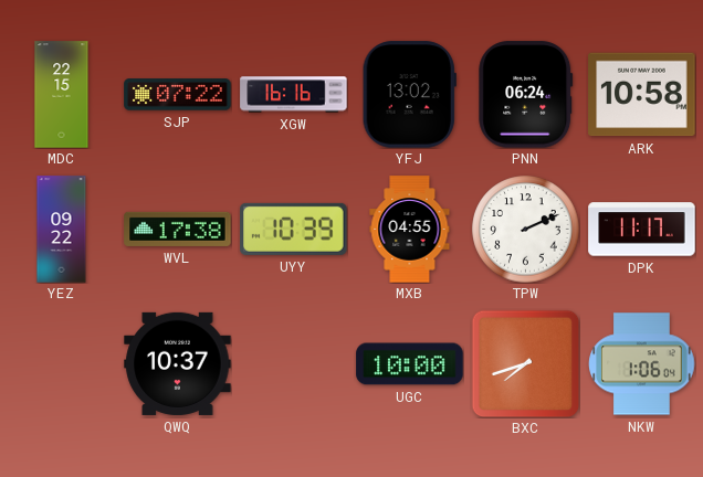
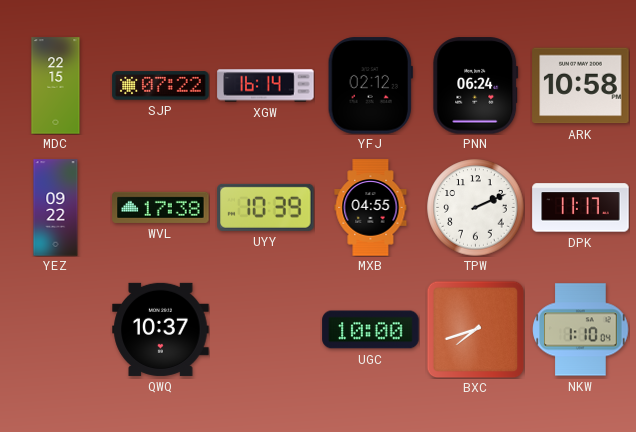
XGW: 16:16 -> 16:14
YFJ: 13:02 -> 02:12
NKW: 1:06 -> 1:10
